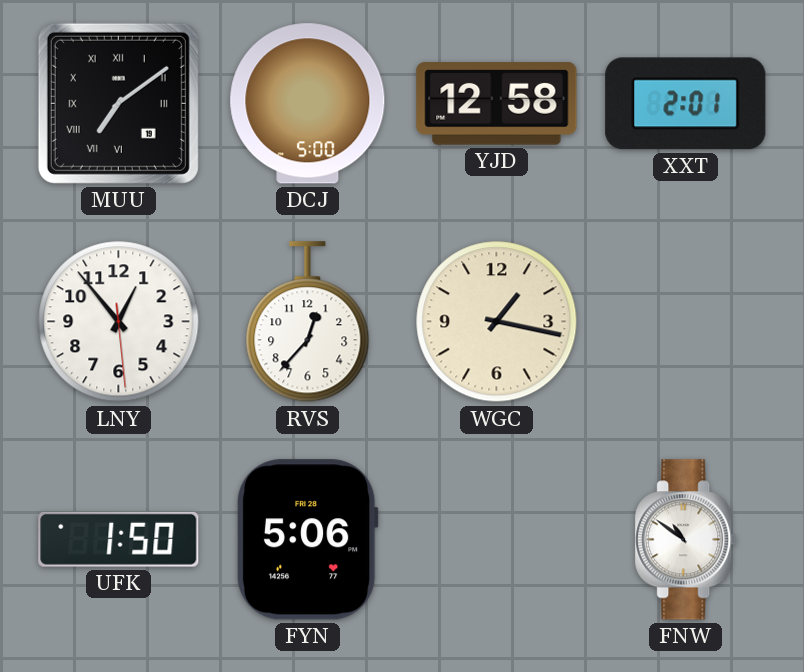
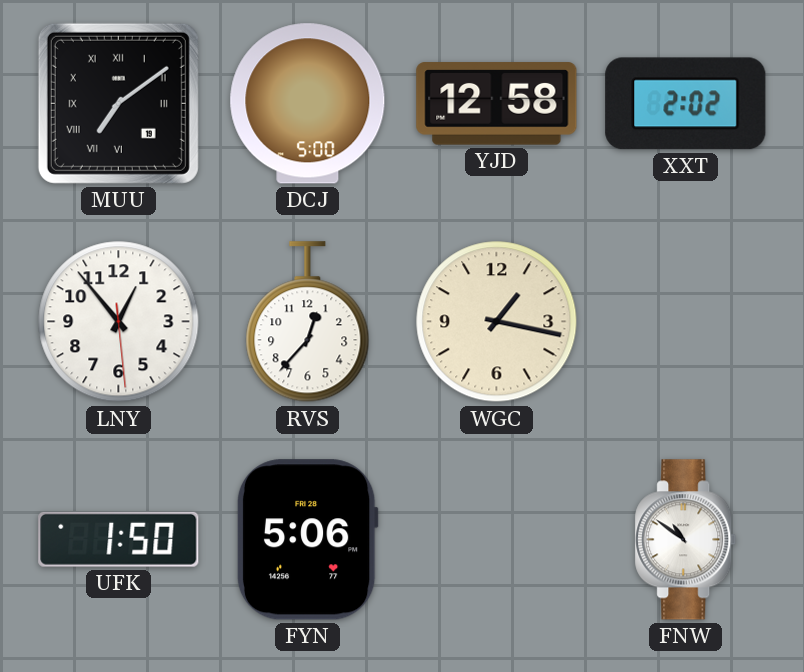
XXT: 2:01 -> 2:02
